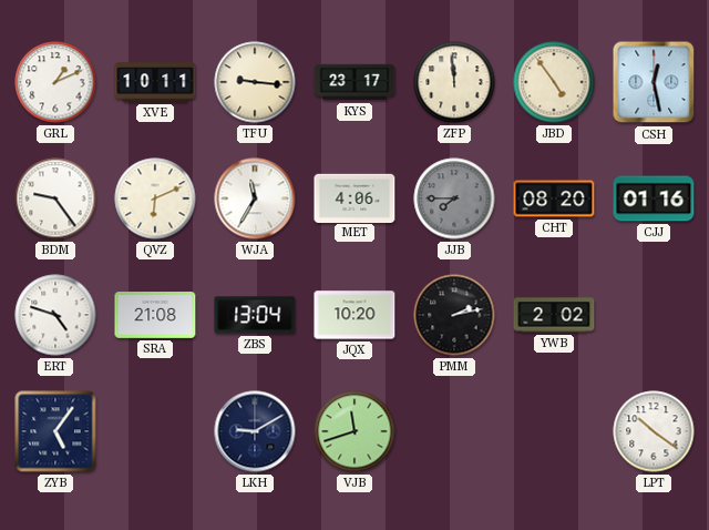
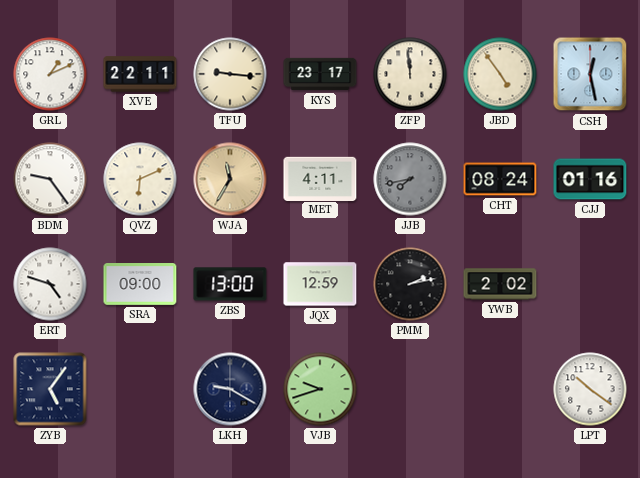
XVE: 10:11 -> 22:11
WJA dial: white -> champagne
MET: 4:06 -> 4:11
JJB: 7:45 -> 7:43
CHT: 08:20 -> 08:24
SRA: 21:08 -> 09:00
ZBS: 13:04 -> 13:00
JQX: 10:20 -> 12:59
LKH: 9:10 -> 9:20
VJB: 11:42 -> 9:42
